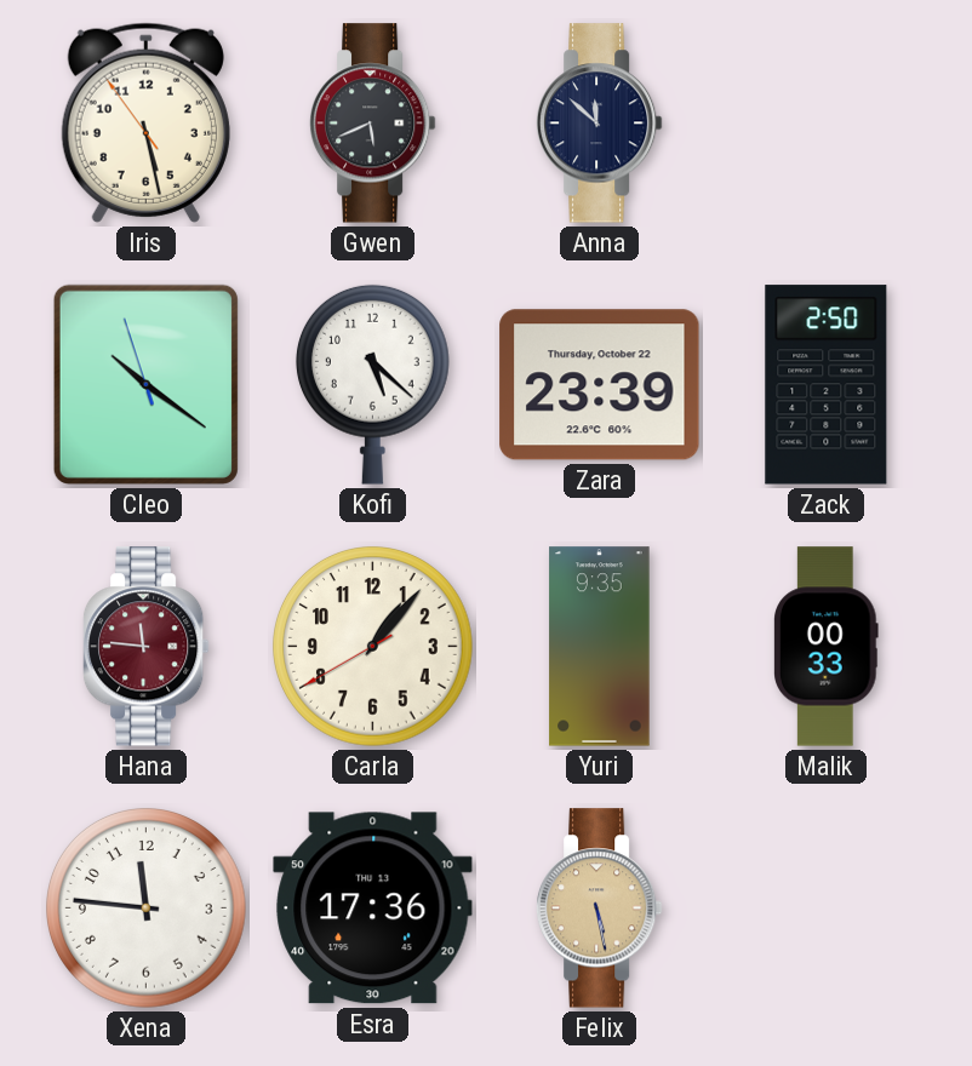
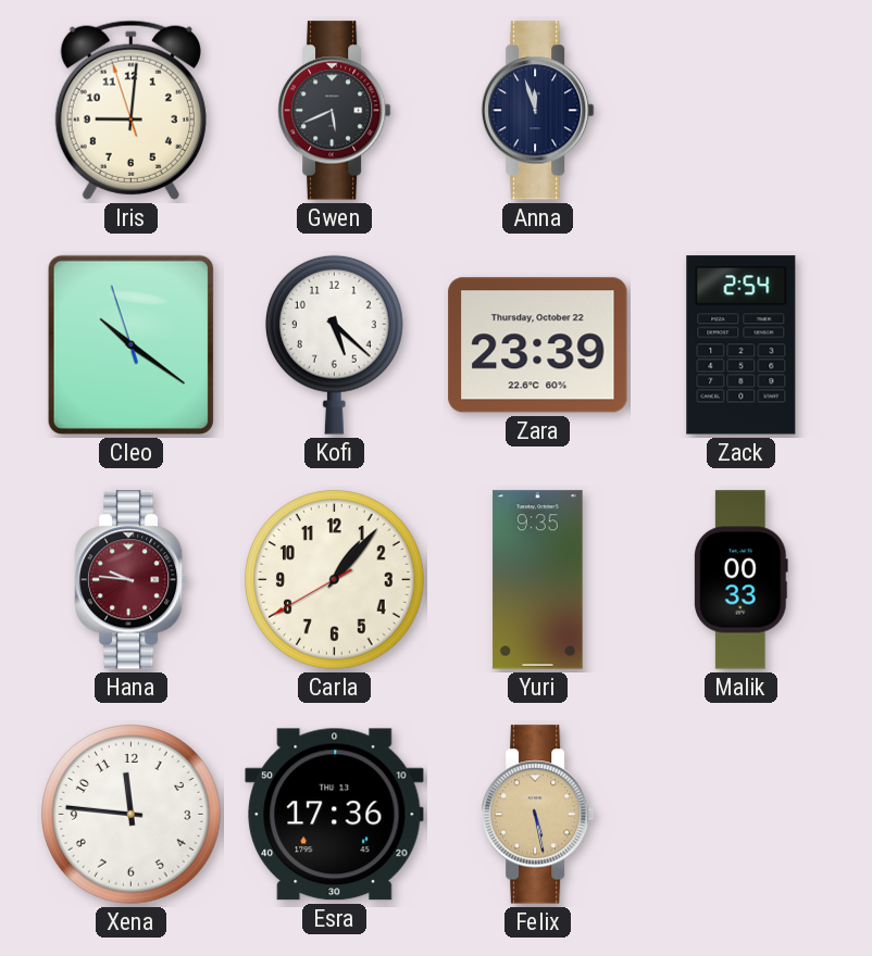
Iris: 5:27 -> 9:00
Anna: 11:52 -> 11:57
Zack: 2:50 -> 2:54
Hana: 11:46 -> 9:46
